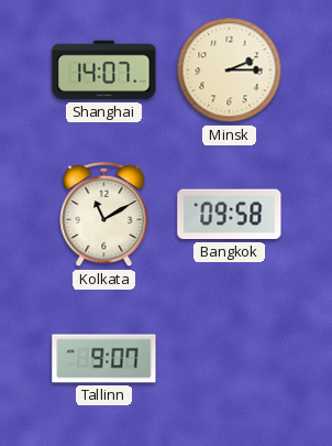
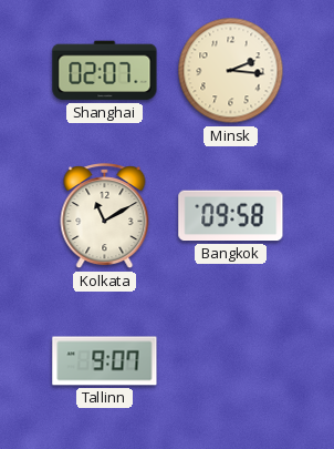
Shanghai: 14:07 -> 02:07
Minsk: 2:15 -> 2:16
